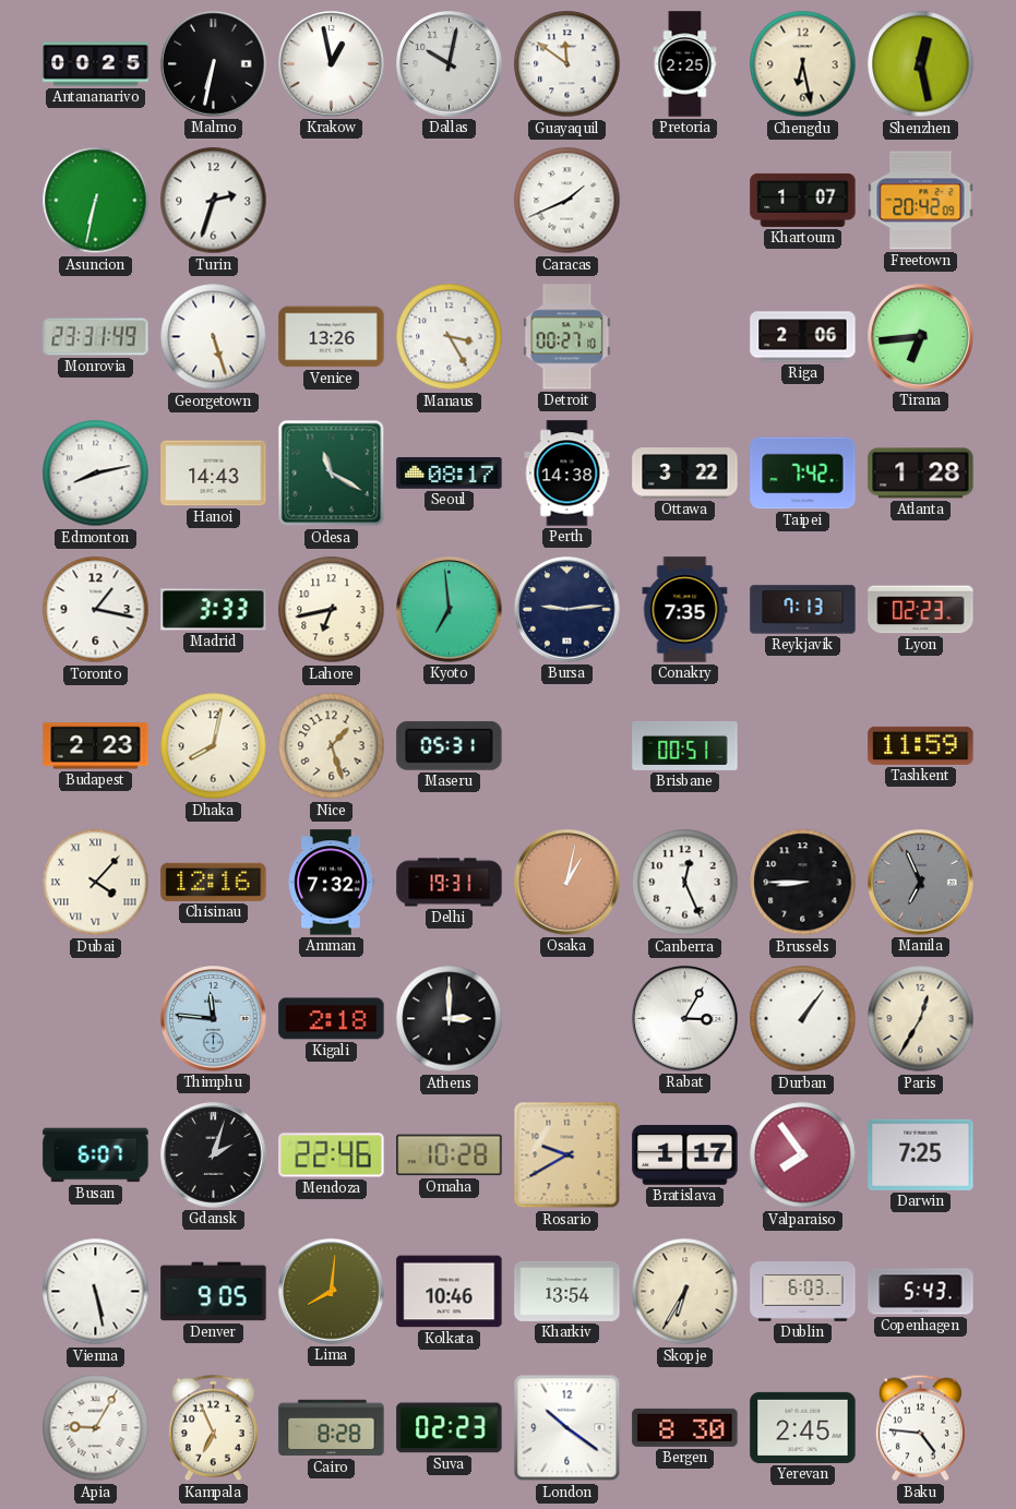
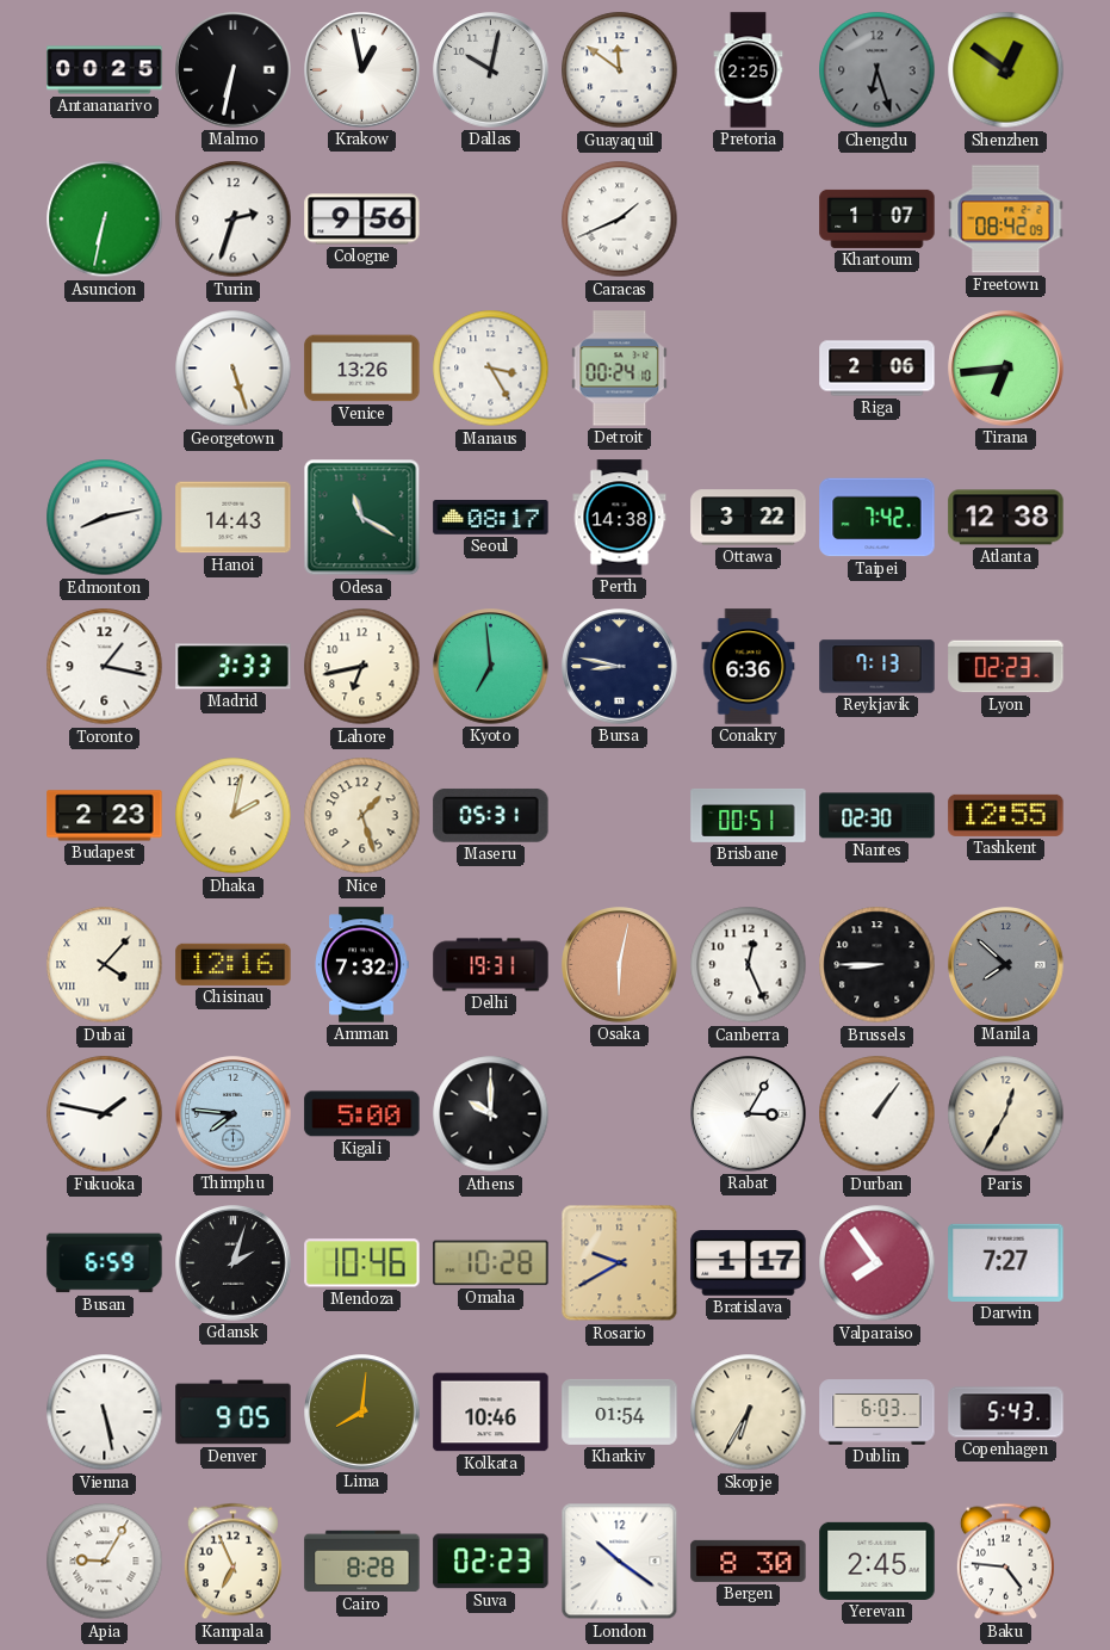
Chengdu: 6:28 -> 6:27
Chengdu dial: cream -> grey
Shenzhen: 12:28 -> 12:51
Cologne: none -> 9:56
Freetown: 20:42 -> 08:42
Monrovia: 23:31 -> none
Detroit: 00:27 -> 00:24
Atlanta: 1:28 -> 12:38
Bursa: 9:14 -> 8:47
Conakry: 7:35 -> 6:36
Dhaka: 8:02 -> 2:02
Nantes: none -> 02:30
Tashkent: 11:59 -> 12:55
Osaka: 1:02 -> 6:02
Manila: 6:56 -> 7:52
Fukuoka: none -> 1:47
Thimphu: 11:46 -> 7:46
Kigali: 2:18 -> 5:00
Athens: 3:00 -> 10:00
Busan: 6:07 -> 6:59
Mendoza: 22:46 -> 10:46
Darwin: 7:25 -> 7:27
Kharkiv: 13:54 -> 01:54
